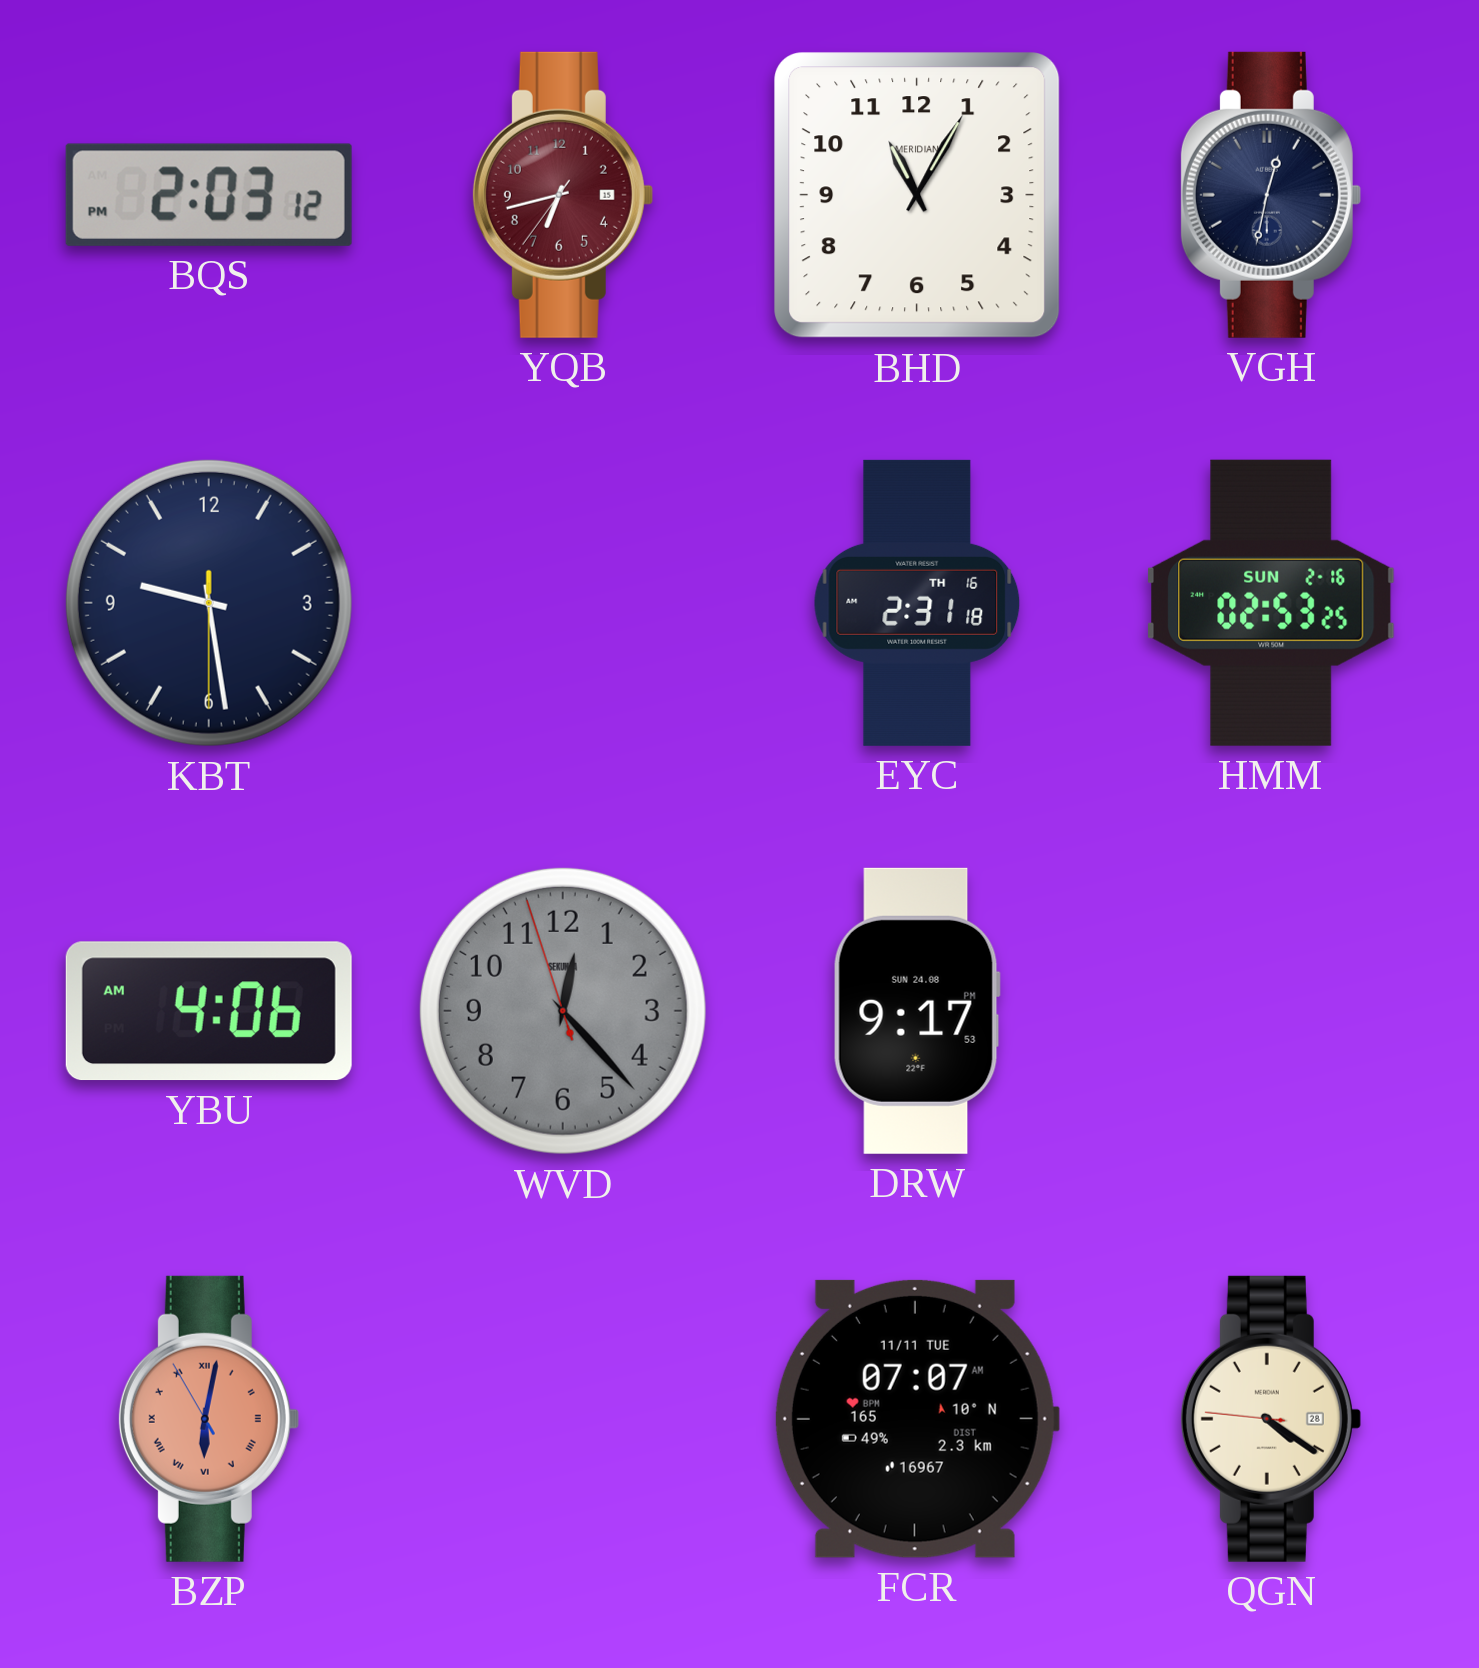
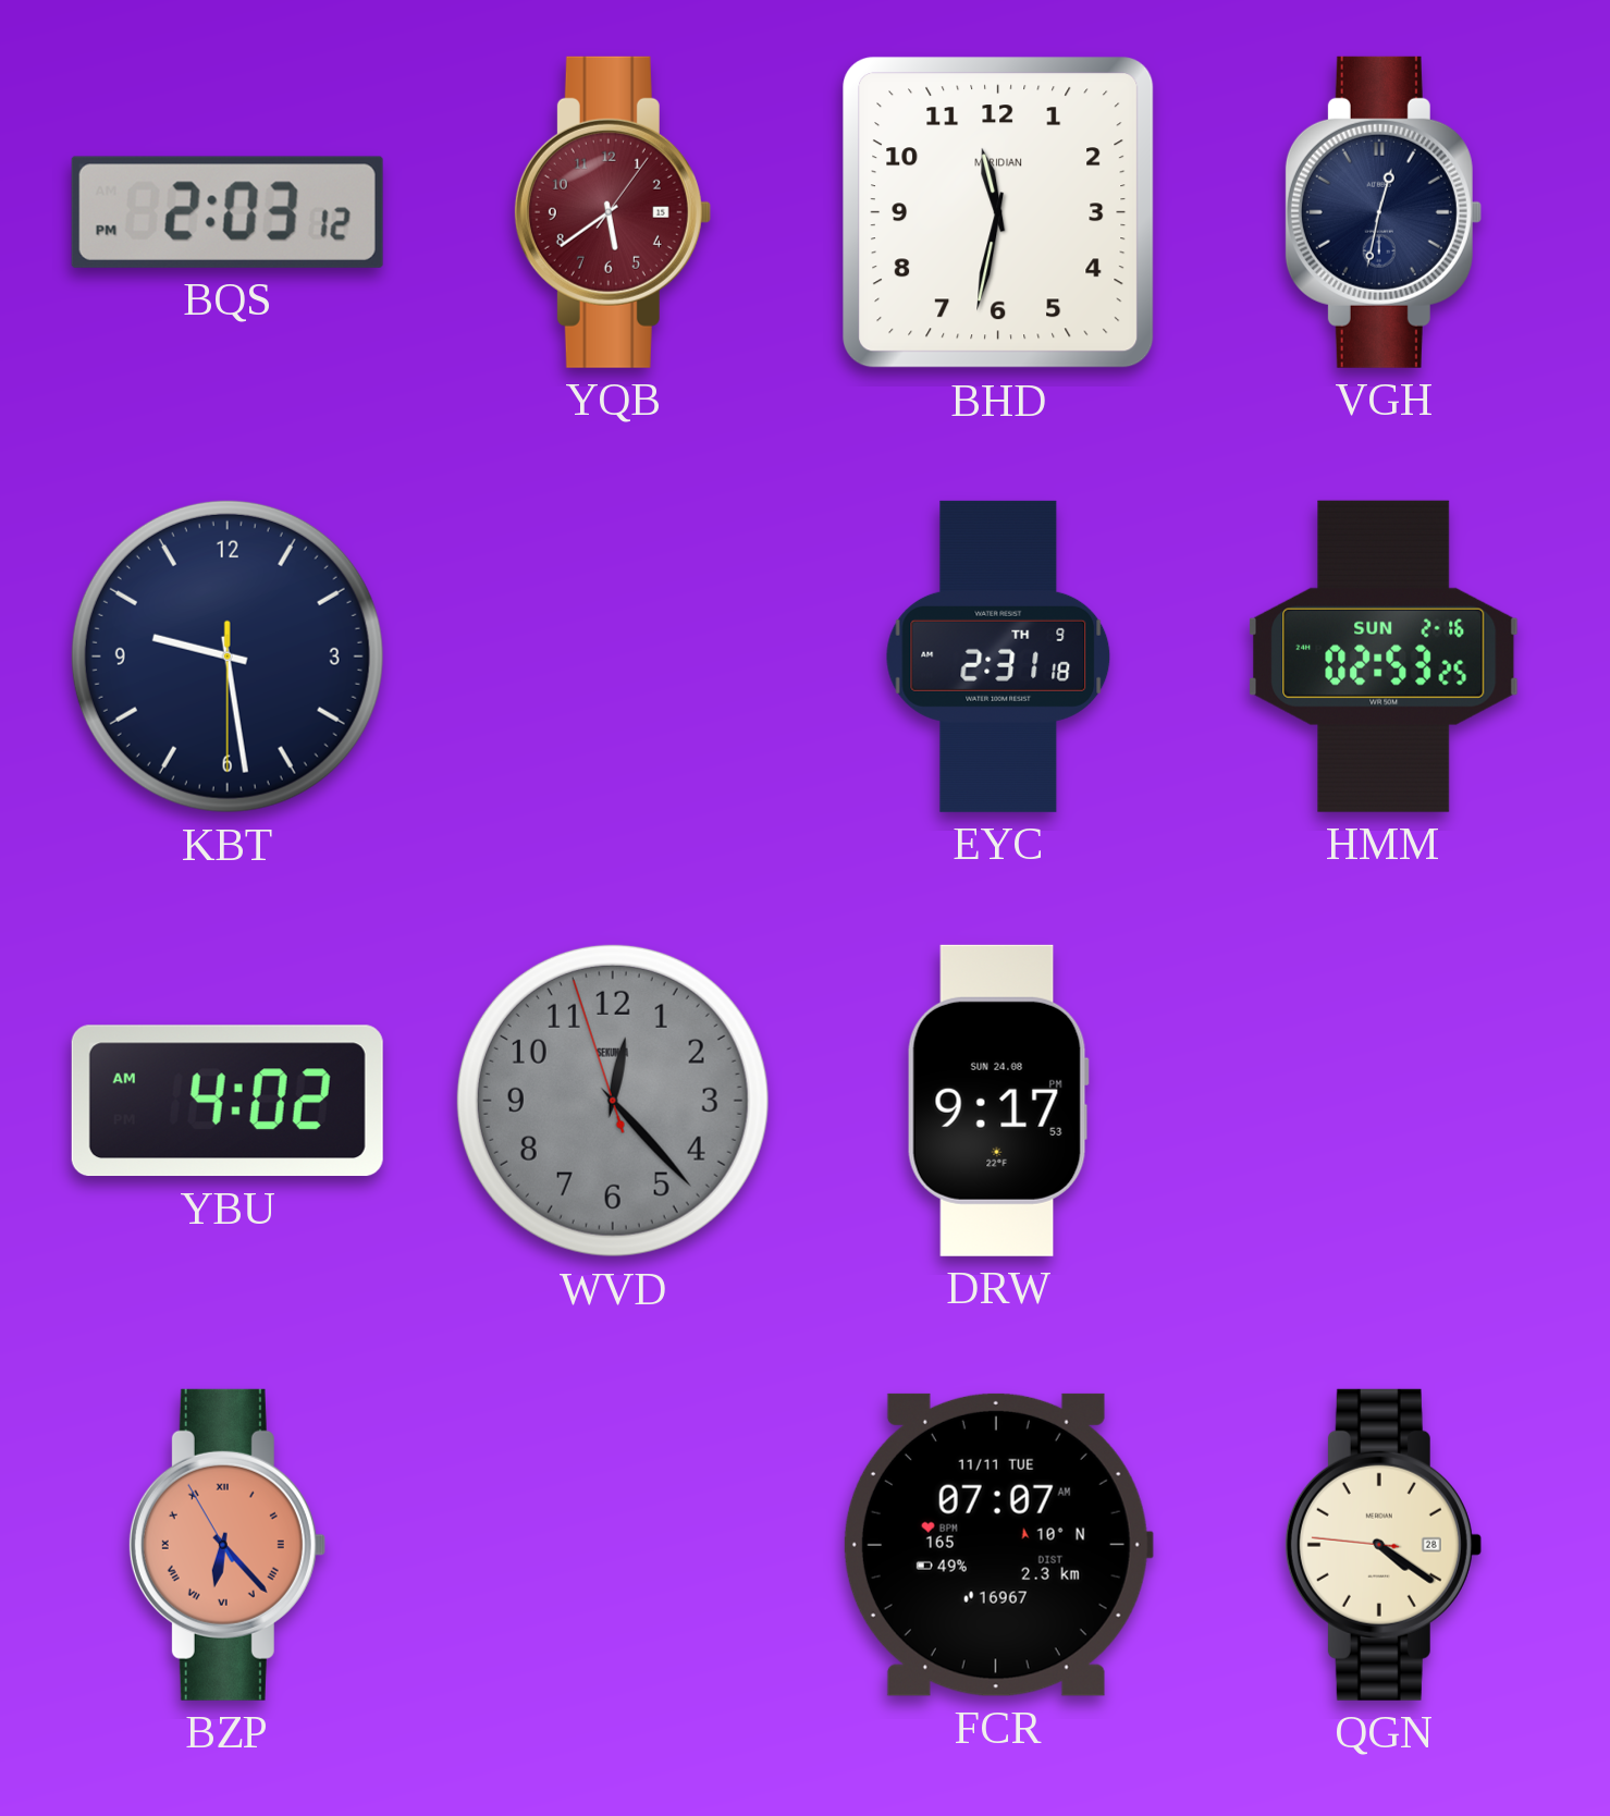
YQB: 6:42 -> 5:39
BHD: 11:05 -> 11:32
EYC date: TH 16 -> TH 9
YBU: 4:06 -> 4:02
BZP: 6:01 -> 6:22
